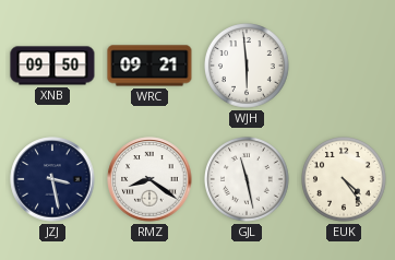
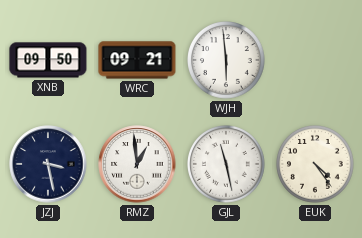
RMZ: 8:21 -> 12:59
